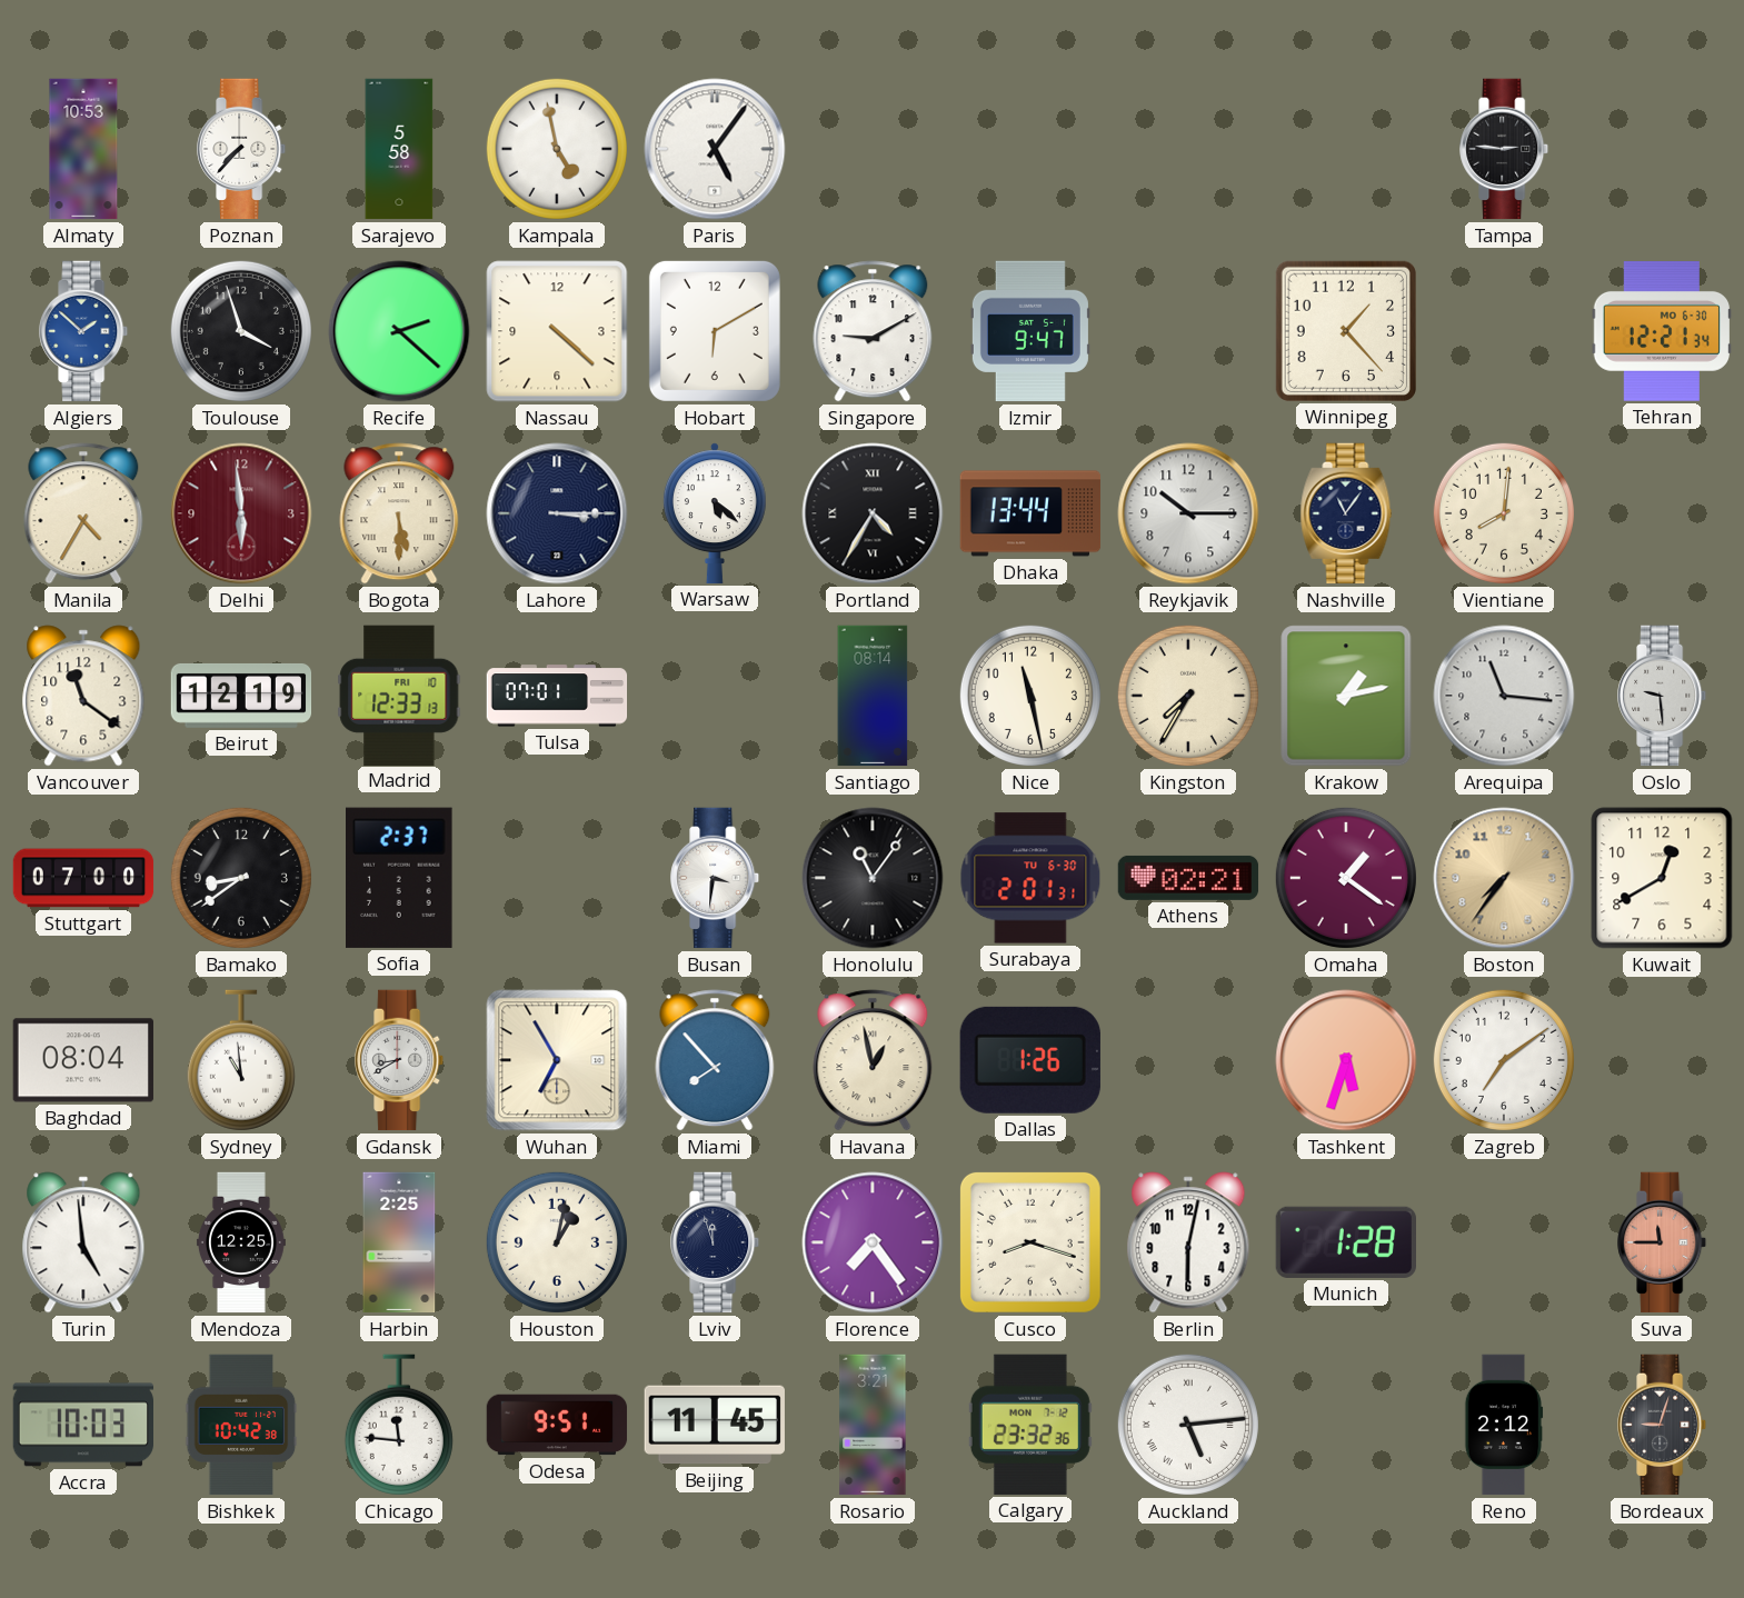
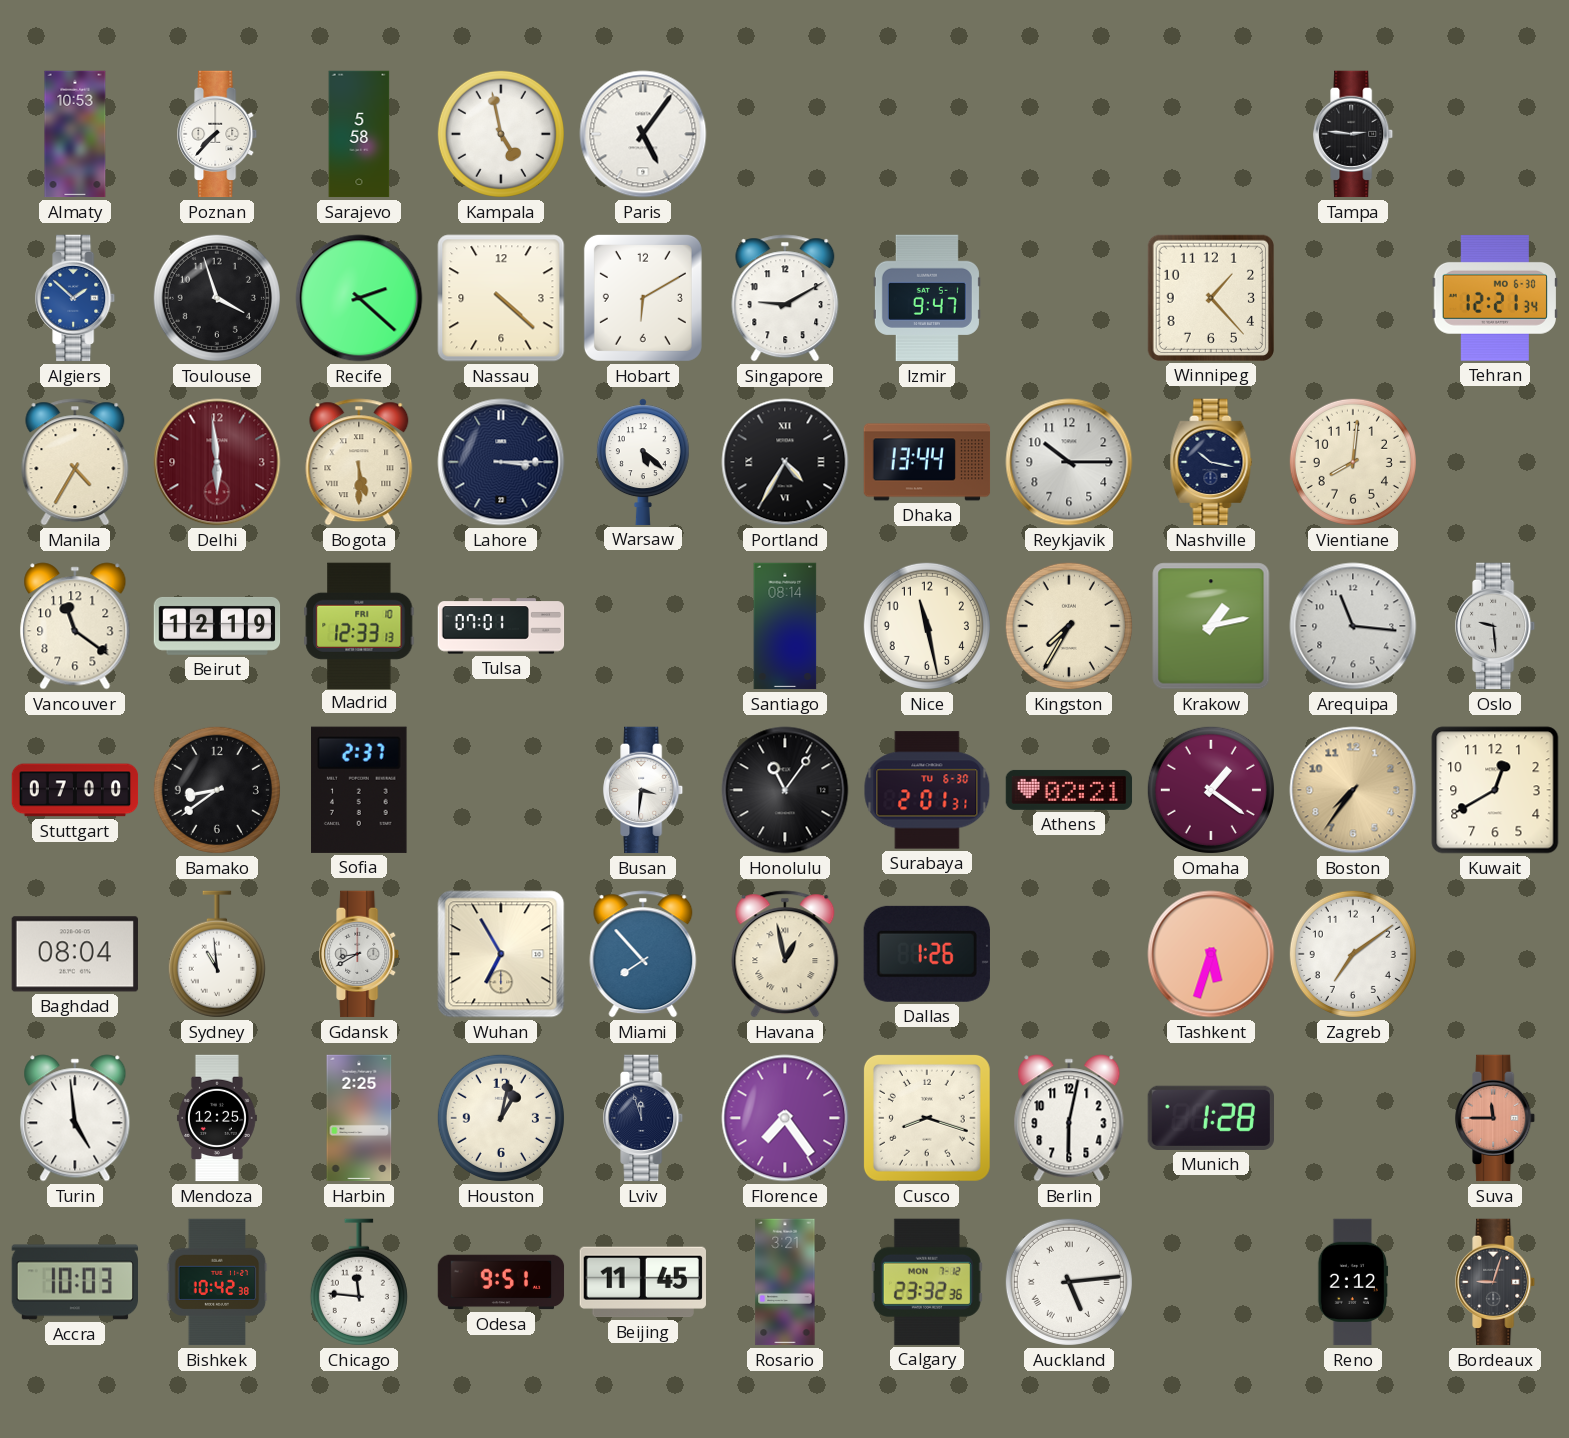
Nashville: 11:06 -> 10:17
